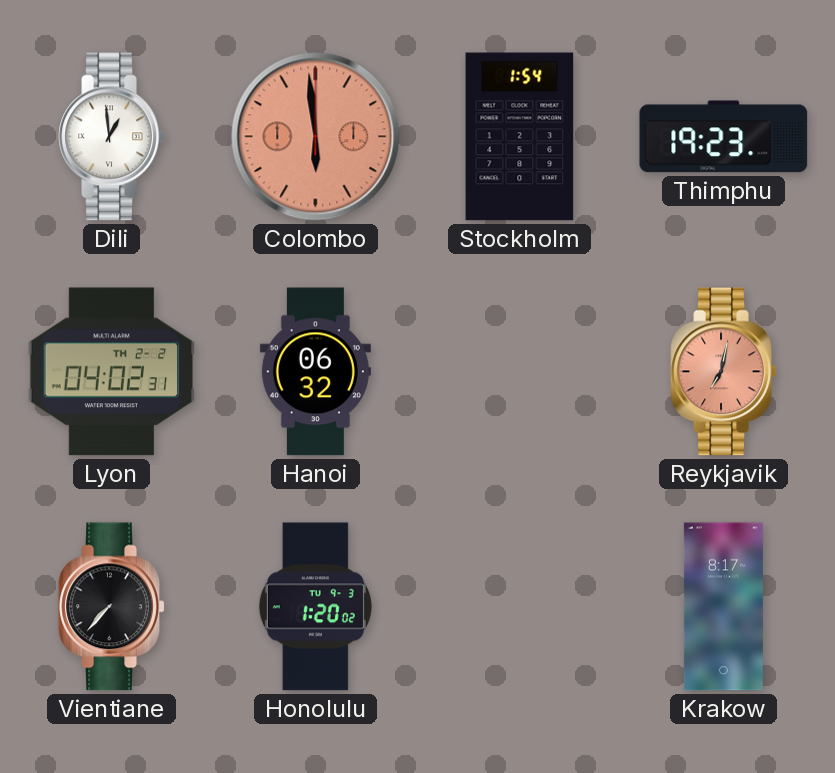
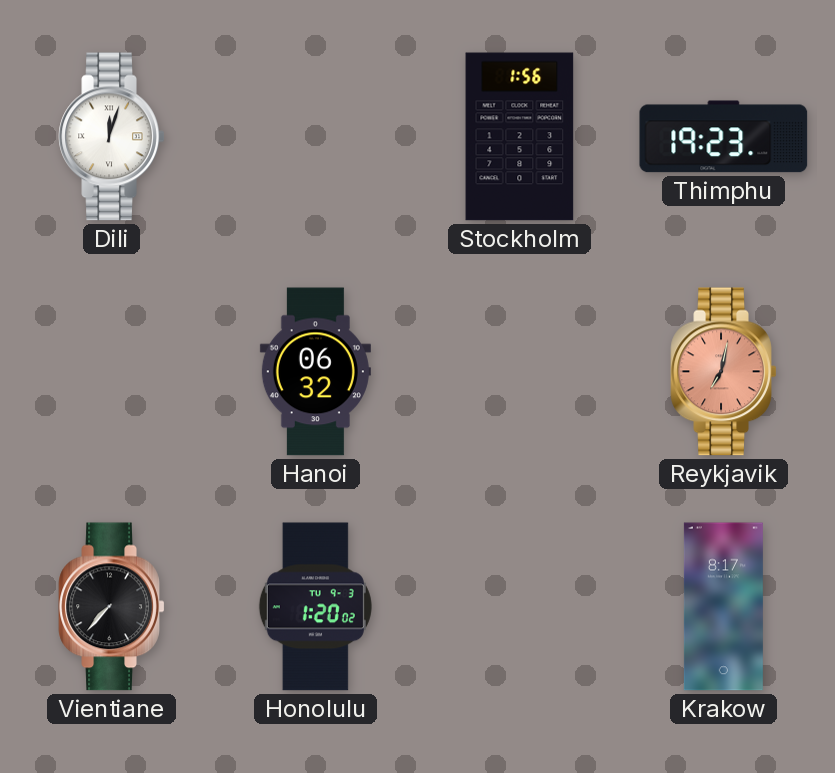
Dili: 12:59 -> 12:03
Colombo: 5:59 -> none
Stockholm: 1:54 -> 1:56
Lyon: 04:02 -> none
